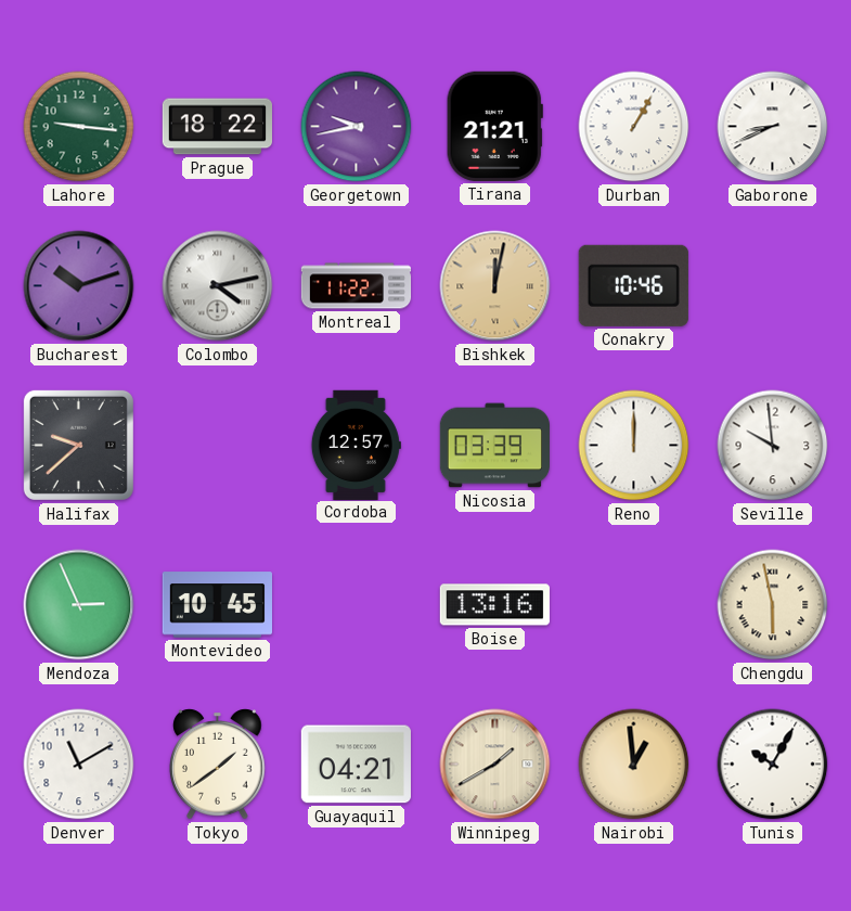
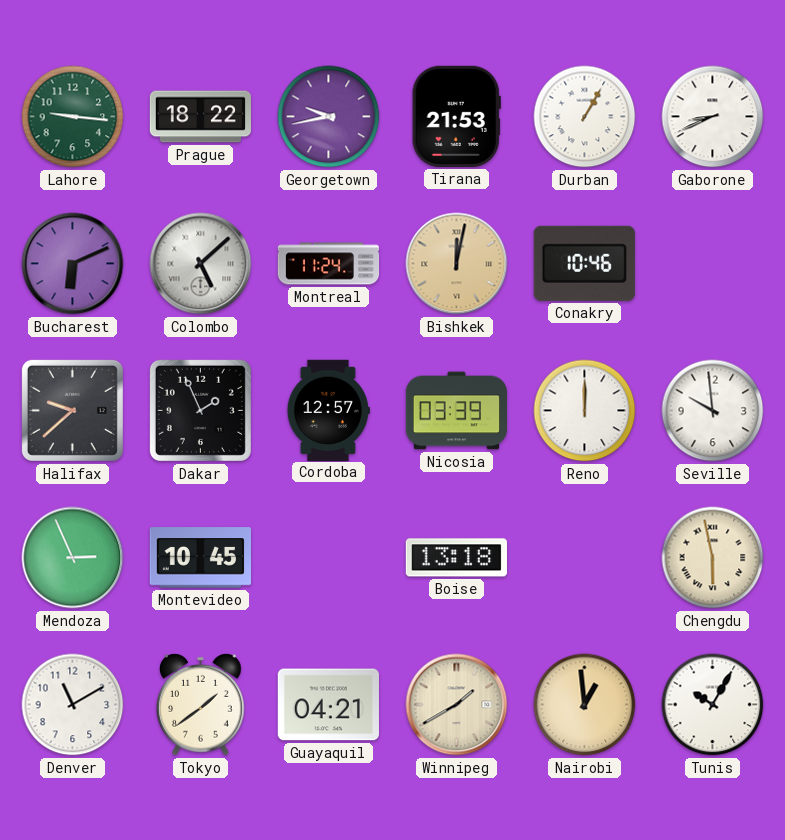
Tirana: 21:21 -> 21:53
Bucharest: 10:12 -> 6:11
Colombo: 4:13 -> 5:08
Montreal: 11:22 -> 11:24
Dakar: none -> 1:56
Boise: 13:16 -> 13:18
